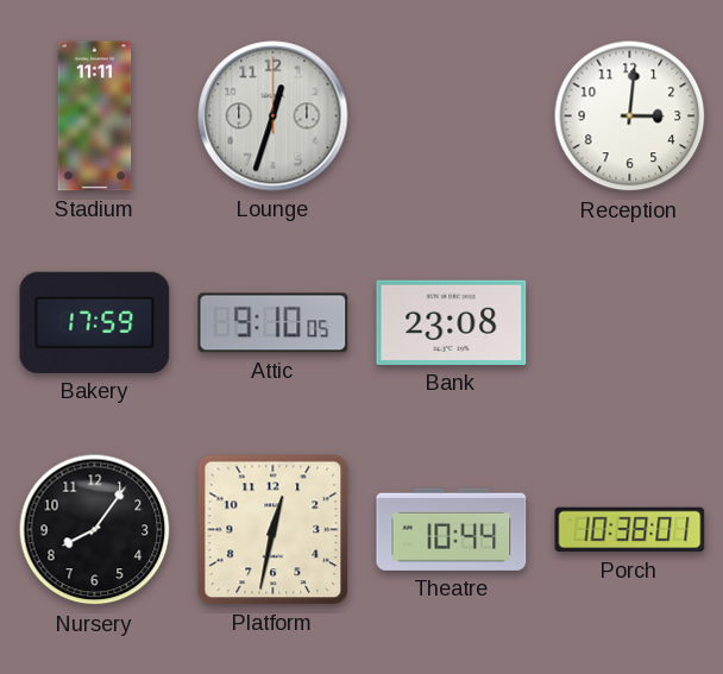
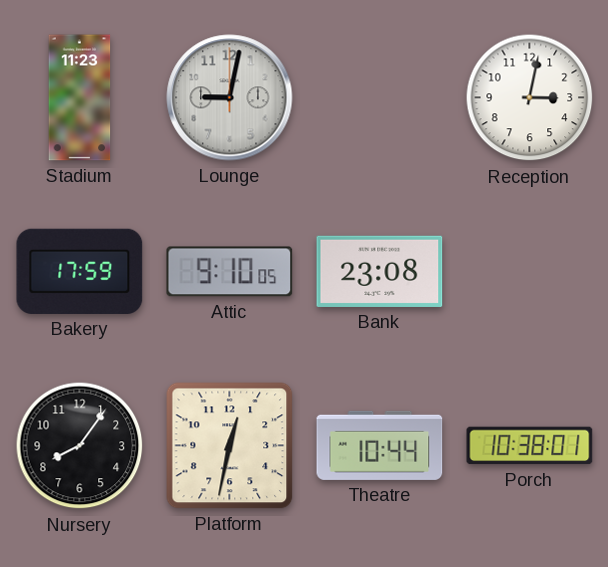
Stadium: 11:11 -> 11:23
Lounge: 12:33 -> 9:02
Reception: 3:01 -> 3:02
